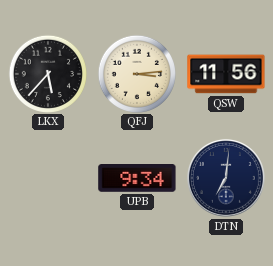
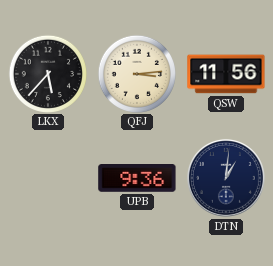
UPB: 9:34 -> 9:36
DTN: 7:01 -> 1:01
